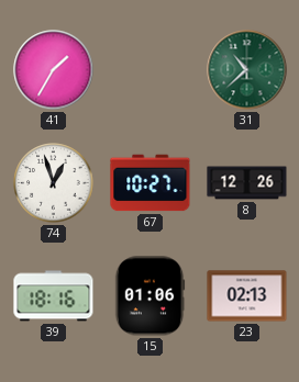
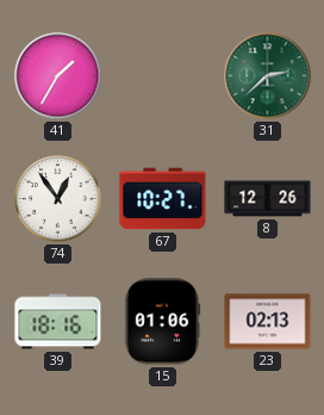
31: 10:38 -> 2:38
74: 12:57 -> 12:54
